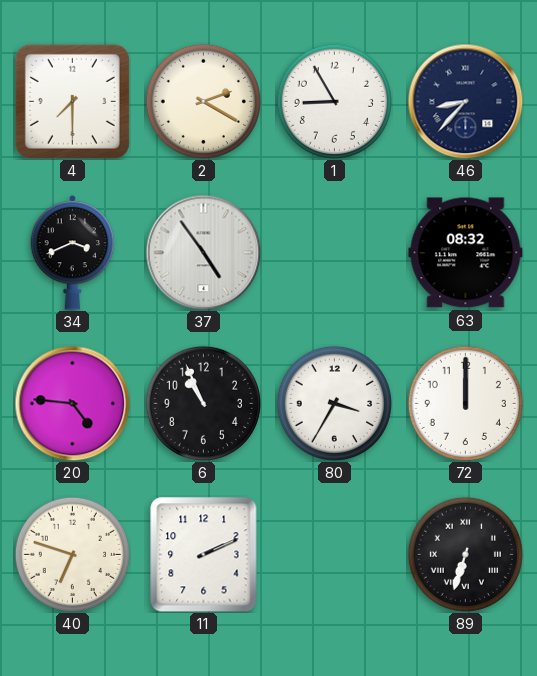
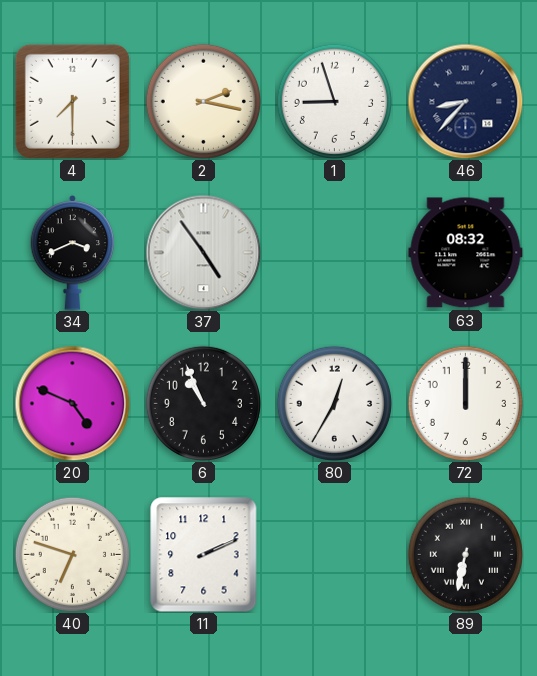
2: 2:20 -> 2:17
1: 8:55 -> 8:57
20: 4:46 -> 4:49
80: 3:35 -> 12:35
89: 6:33 -> 6:32
